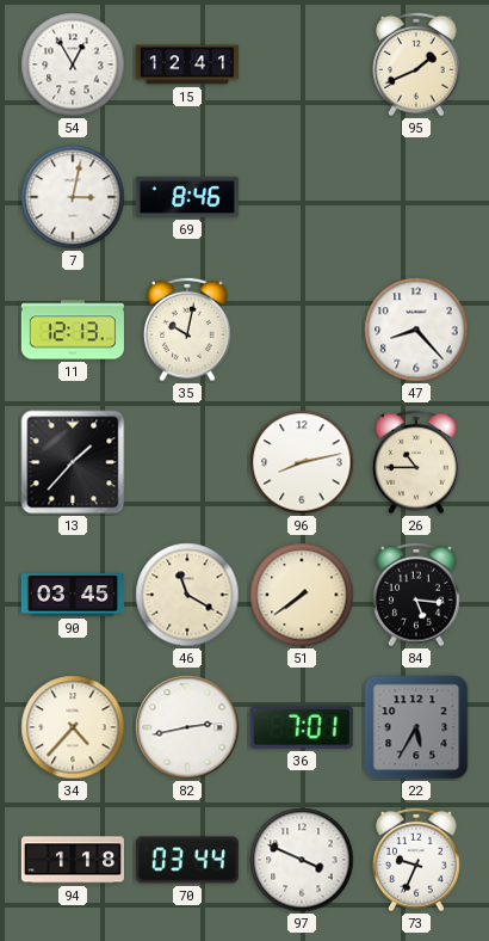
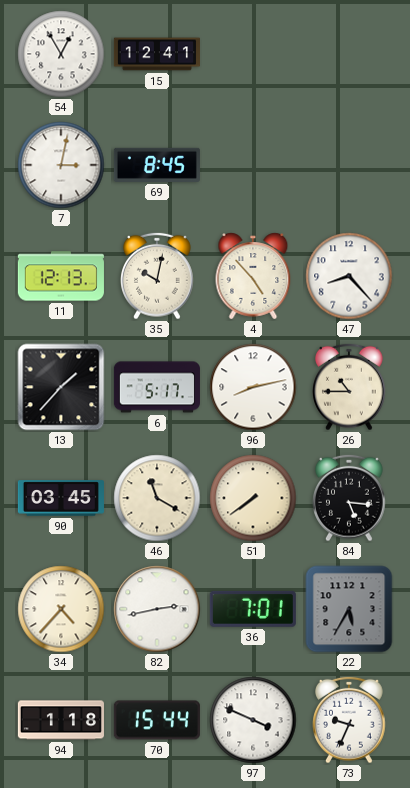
95: 1:41 -> none
69: 8:46 -> 8:45
4: none -> 4:53
6: none -> 5:17
70: 03:44 -> 15:44
